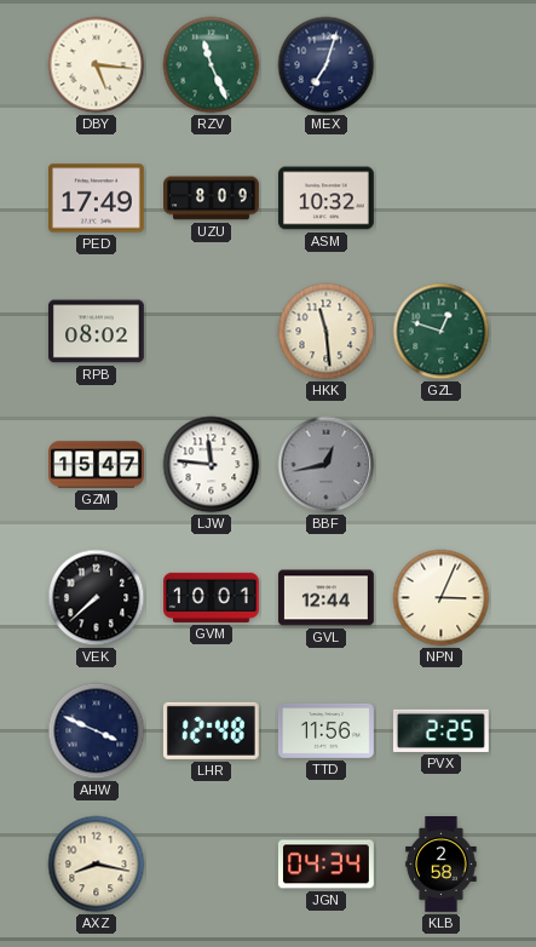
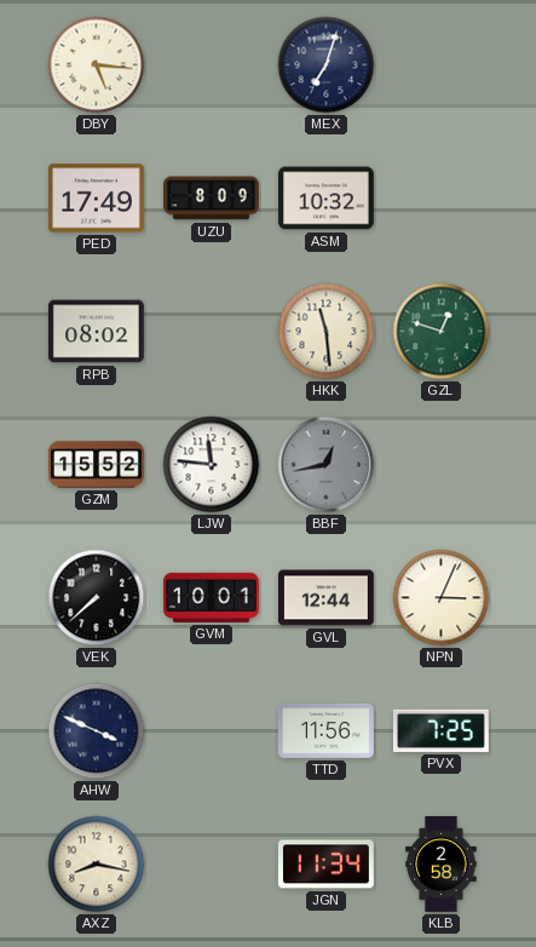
RZV: 11:26 -> none
GZM: 15:47 -> 15:52
LHR: 12:48 -> none
PVX: 2:25 -> 7:25
JGN: 04:34 -> 11:34
